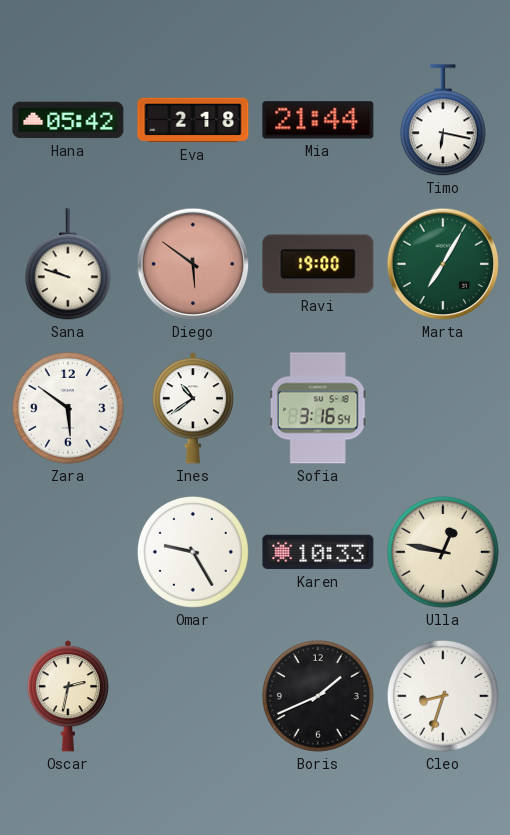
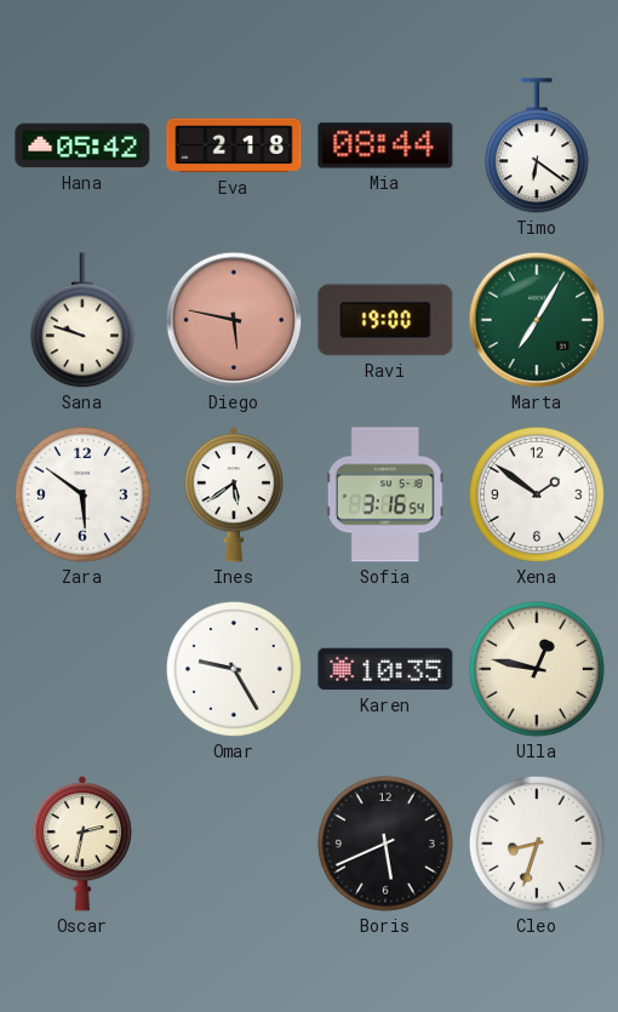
Mia: 21:44 -> 08:44
Timo: 6:17 -> 6:21
Diego: 5:51 -> 5:47
Ines: 10:39 -> 5:39
Xena: none -> 1:51
Karen: 10:33 -> 10:35
Boris: 1:41 -> 5:41
